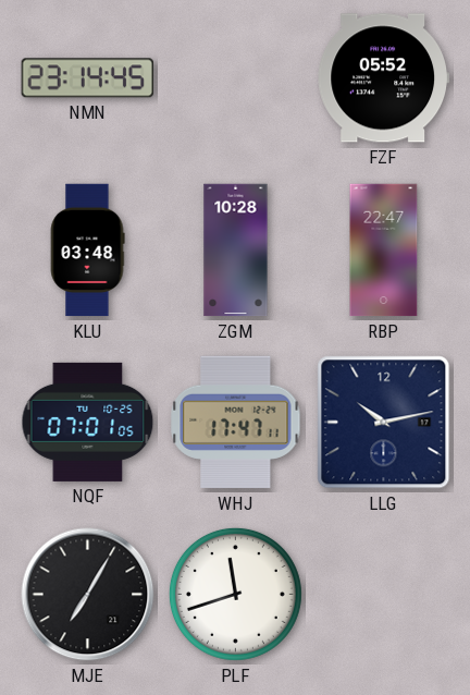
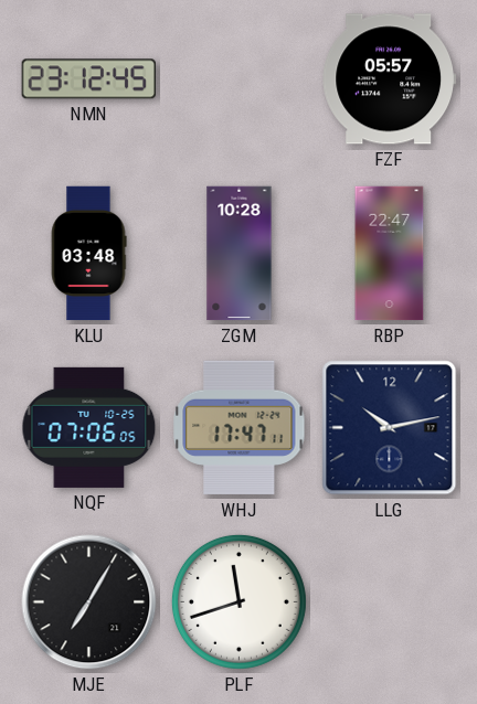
NMN: 23:14 -> 23:12
FZF: 05:52 -> 05:57
NQF: 07:01 -> 07:06
